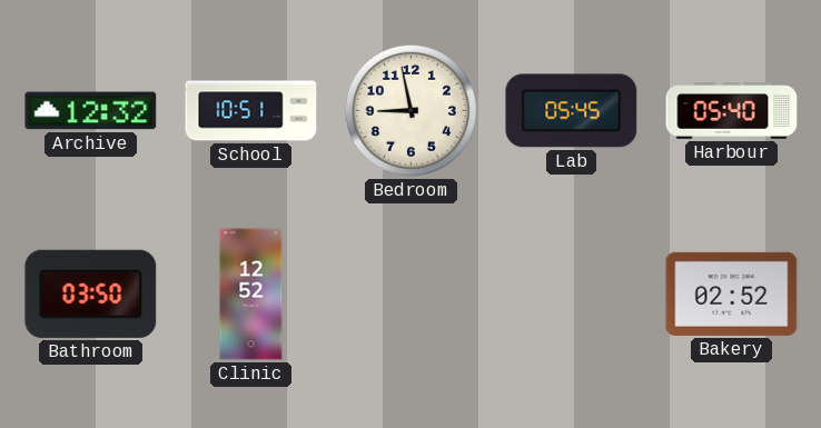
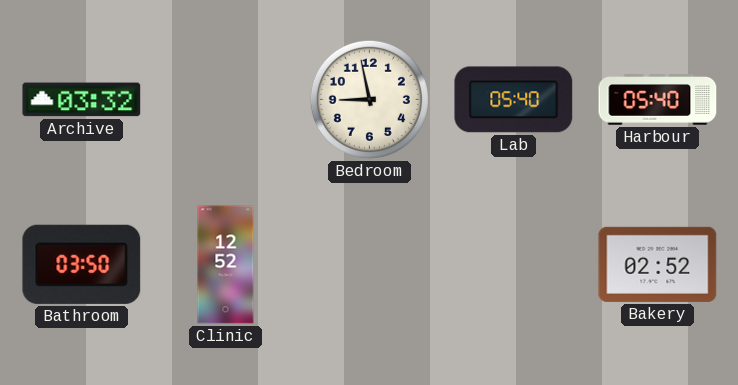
Archive: 12:32 -> 03:32
School: 10:51 -> none
Lab: 05:45 -> 05:40
